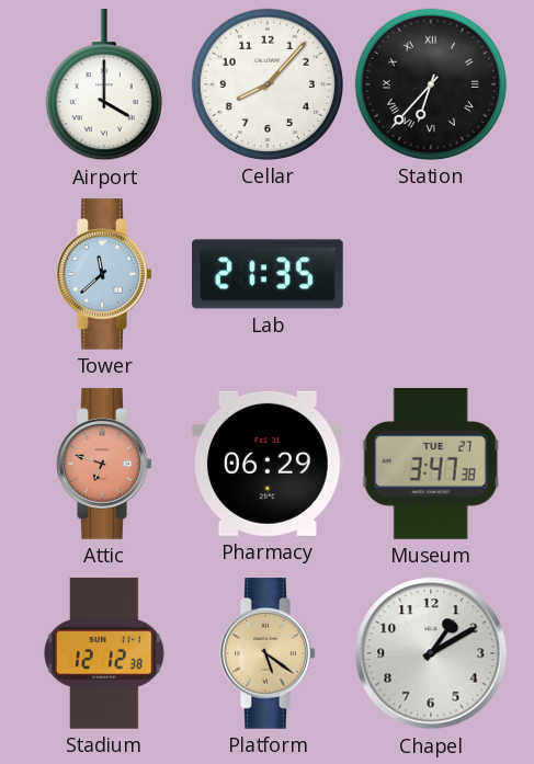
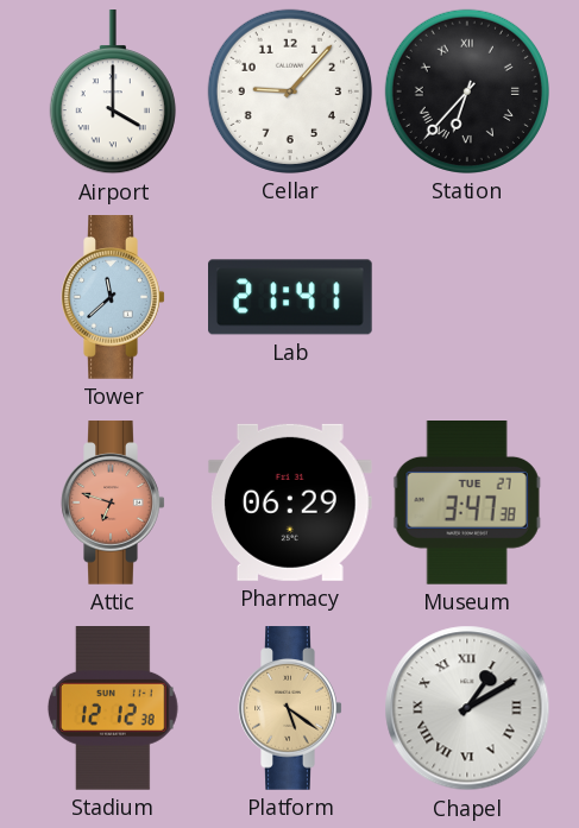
Cellar: 8:07 -> 9:07
Lab: 21:35 -> 21:41
Chapel numerals: Arabic -> Roman
